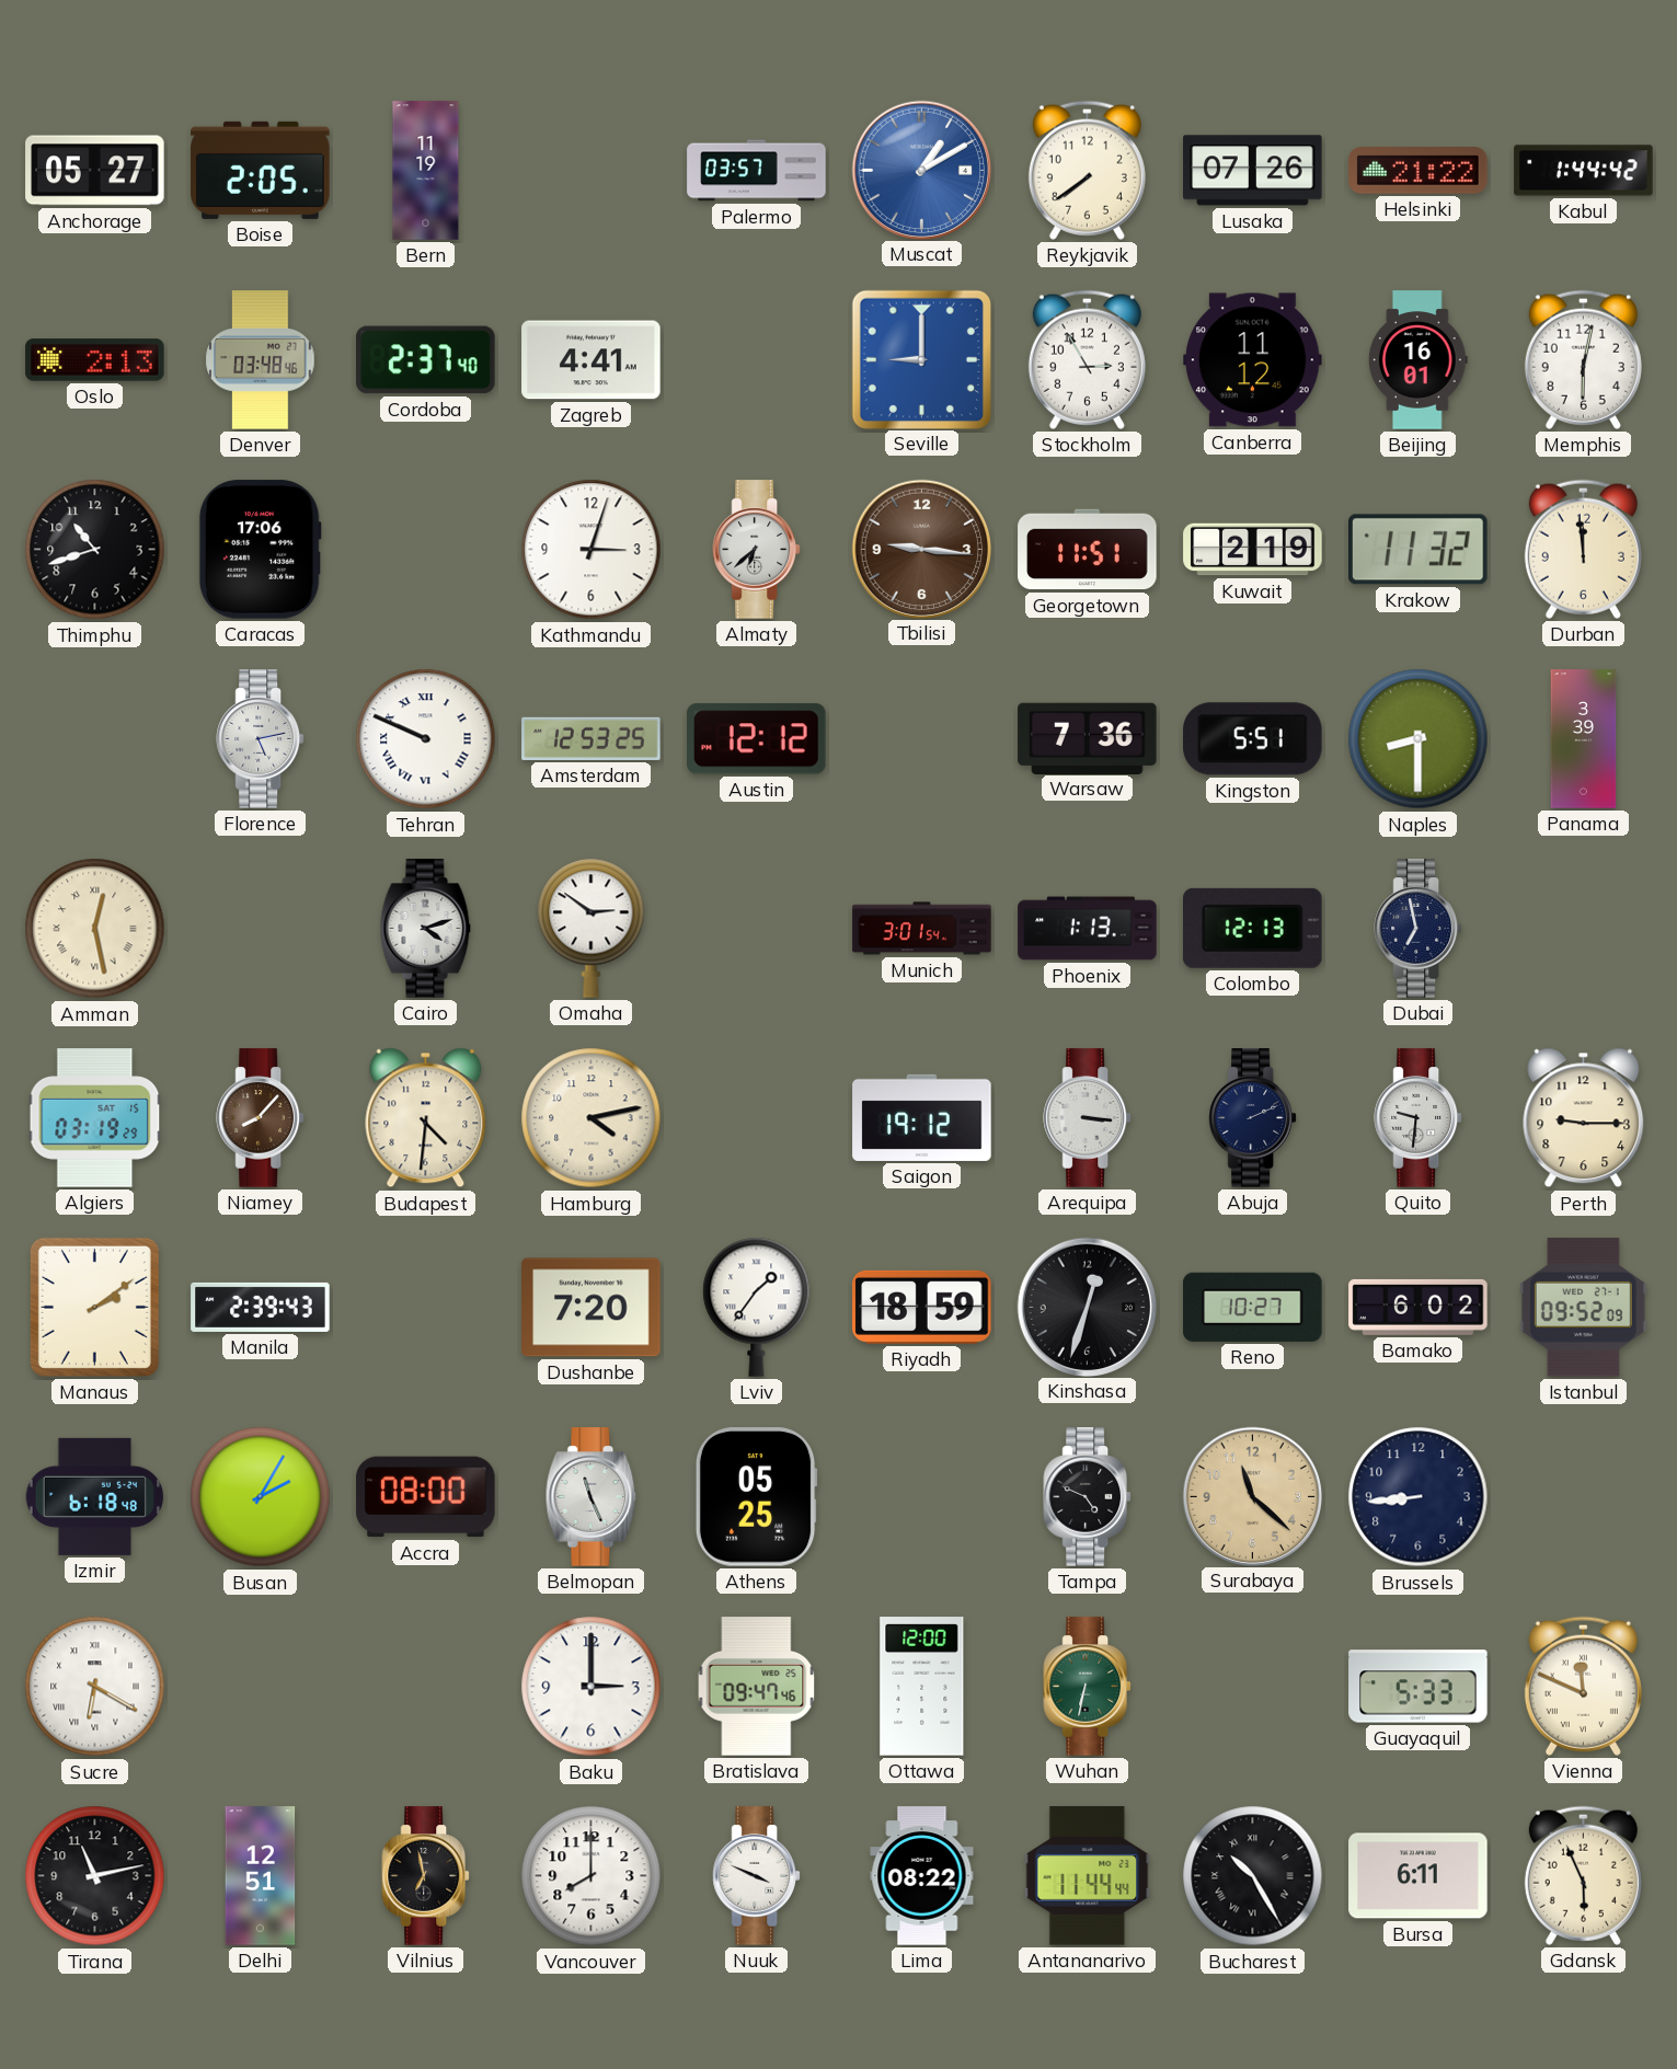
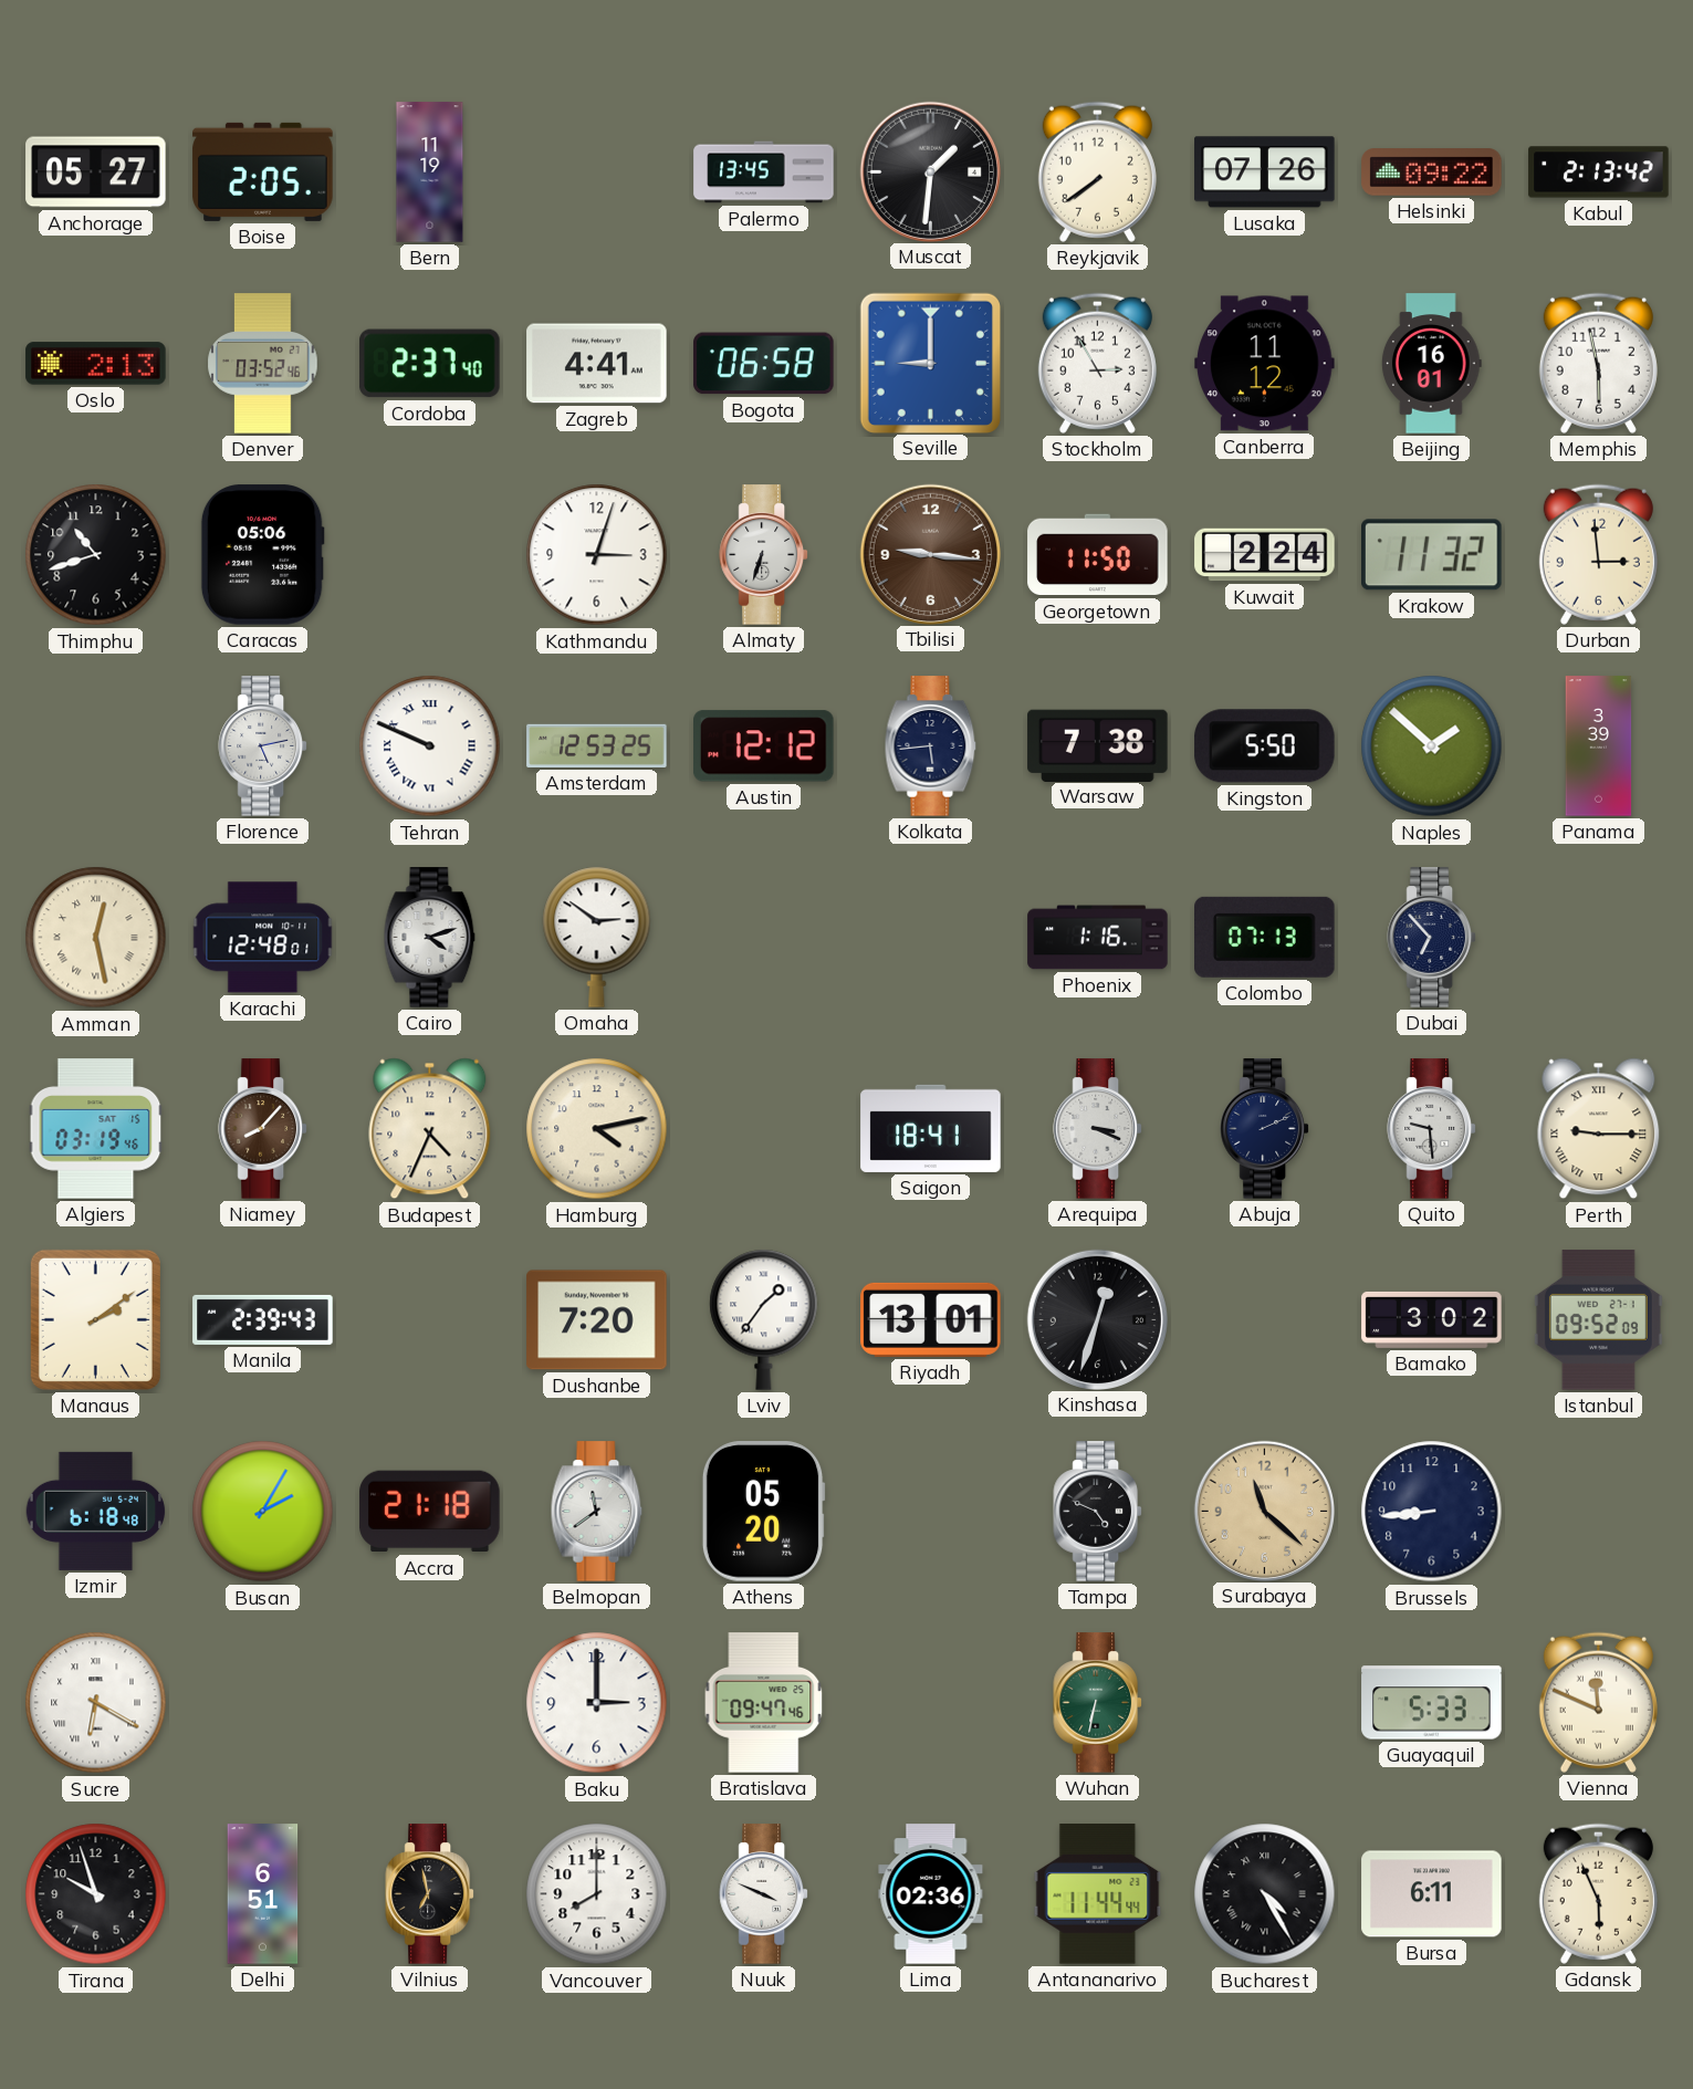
Palermo: 03:57 -> 13:45
Muscat: 1:10 -> 1:31
Muscat dial: blue -> black
Helsinki: 21:22 -> 09:22
Kabul: 1:44 -> 2:13
Denver: 03:48 -> 03:52
Bogota: none -> 06:58
Memphis: 6:02 -> 5:58
Caracas: 17:06 -> 05:06
Almaty: 6:38 -> 6:33
Georgetown: 11:51 -> 11:50
Kuwait: 2:19 -> 2:24
Durban: 11:59 -> 2:59
Kolkata: none -> 5:44
Warsaw: 7:36 -> 7:38
Kingston: 5:51 -> 5:50
Naples: 8:30 -> 1:52
Karachi: none -> 12:48
Munich: 3:01 -> none
Phoenix: 1:13 -> 1:16
Colombo: 12:13 -> 07:13
Dubai: 6:58 -> 6:53
Algiers: 03:19:29 -> 03:19:46
Budapest: 4:31 -> 4:34
Saigon: 19:12 -> 18:41
Arequipa: 3:16 -> 3:19
Quito: 9:31 -> 9:29
Perth numerals: Arabic -> Roman
Riyadh: 18:59 -> 13:01
Reno: 10:27 -> none
Bamako: 6:02 -> 3:02
Accra: 08:00 -> 21:18
Belmopan: 11:26 -> 11:39
Athens: 05:25 -> 05:20
Ottawa: 12:00 -> none
Tirana: 11:13 -> 9:57
Delhi: 12:51 -> 6:51
Lima: 08:22 -> 02:36
Bucharest: 10:25 -> 4:25
